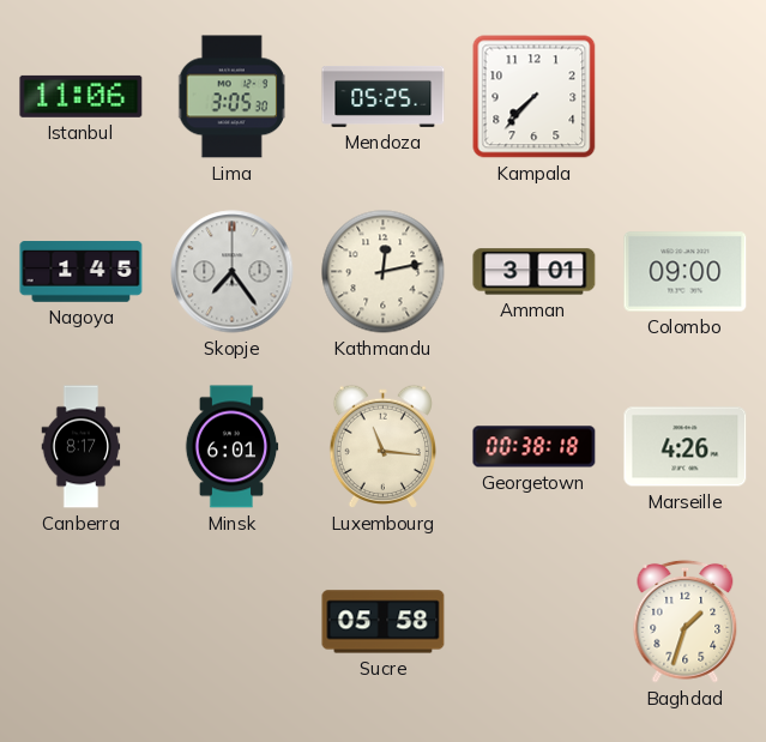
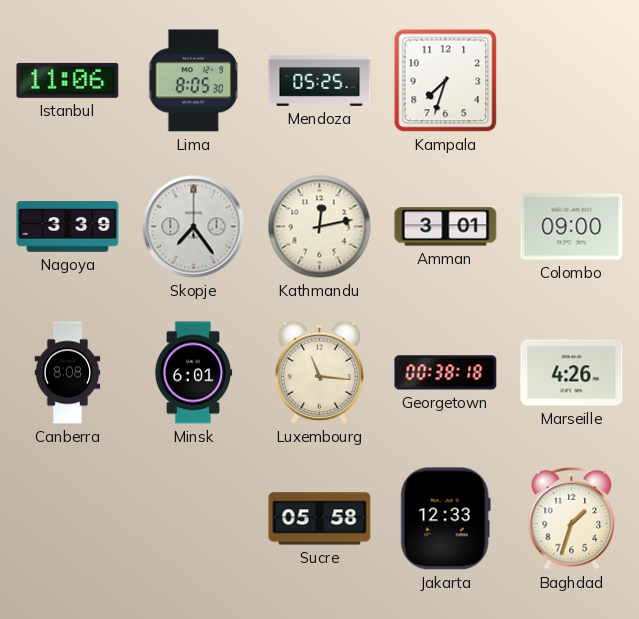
Lima: 3:05 -> 8:05
Kampala: 7:37 -> 7:33
Nagoya: 1:45 -> 3:39
Canberra: 8:17 -> 8:08
Jakarta: none -> 12:33
